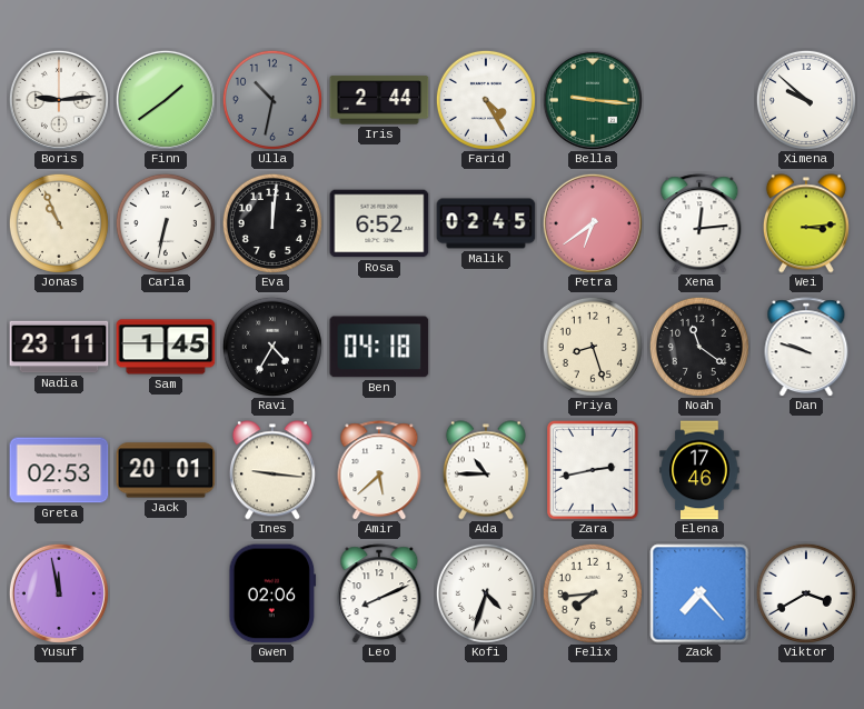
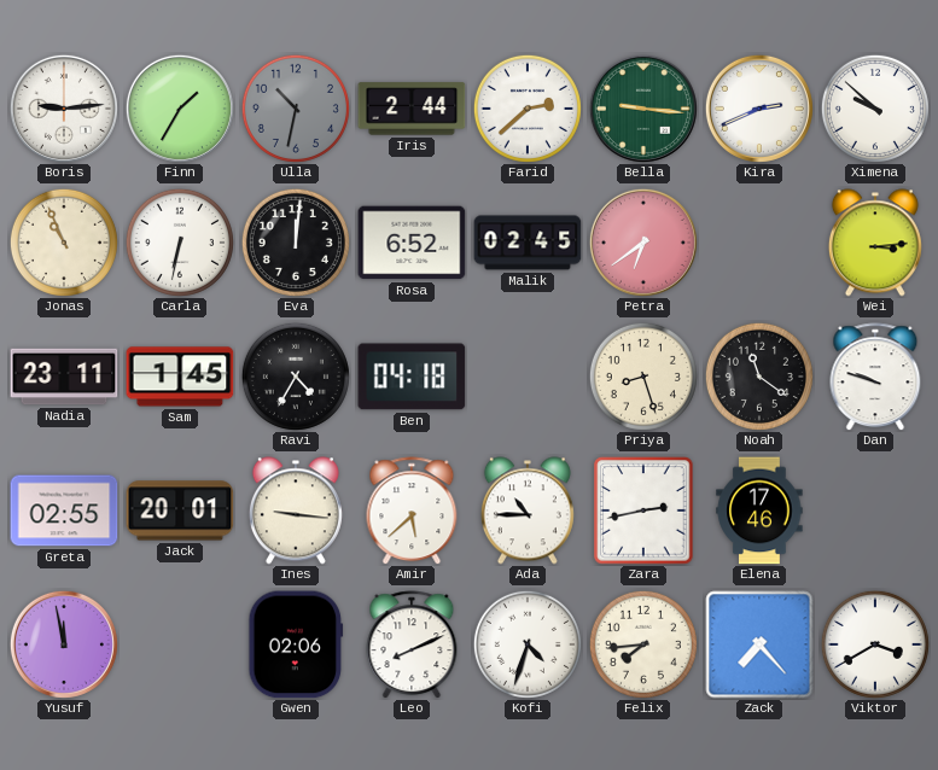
Finn: 1:39 -> 1:35
Farid: 4:25 -> 2:38
Kira: none -> 2:41
Xena: 12:14 -> none
Greta: 02:53 -> 02:55
